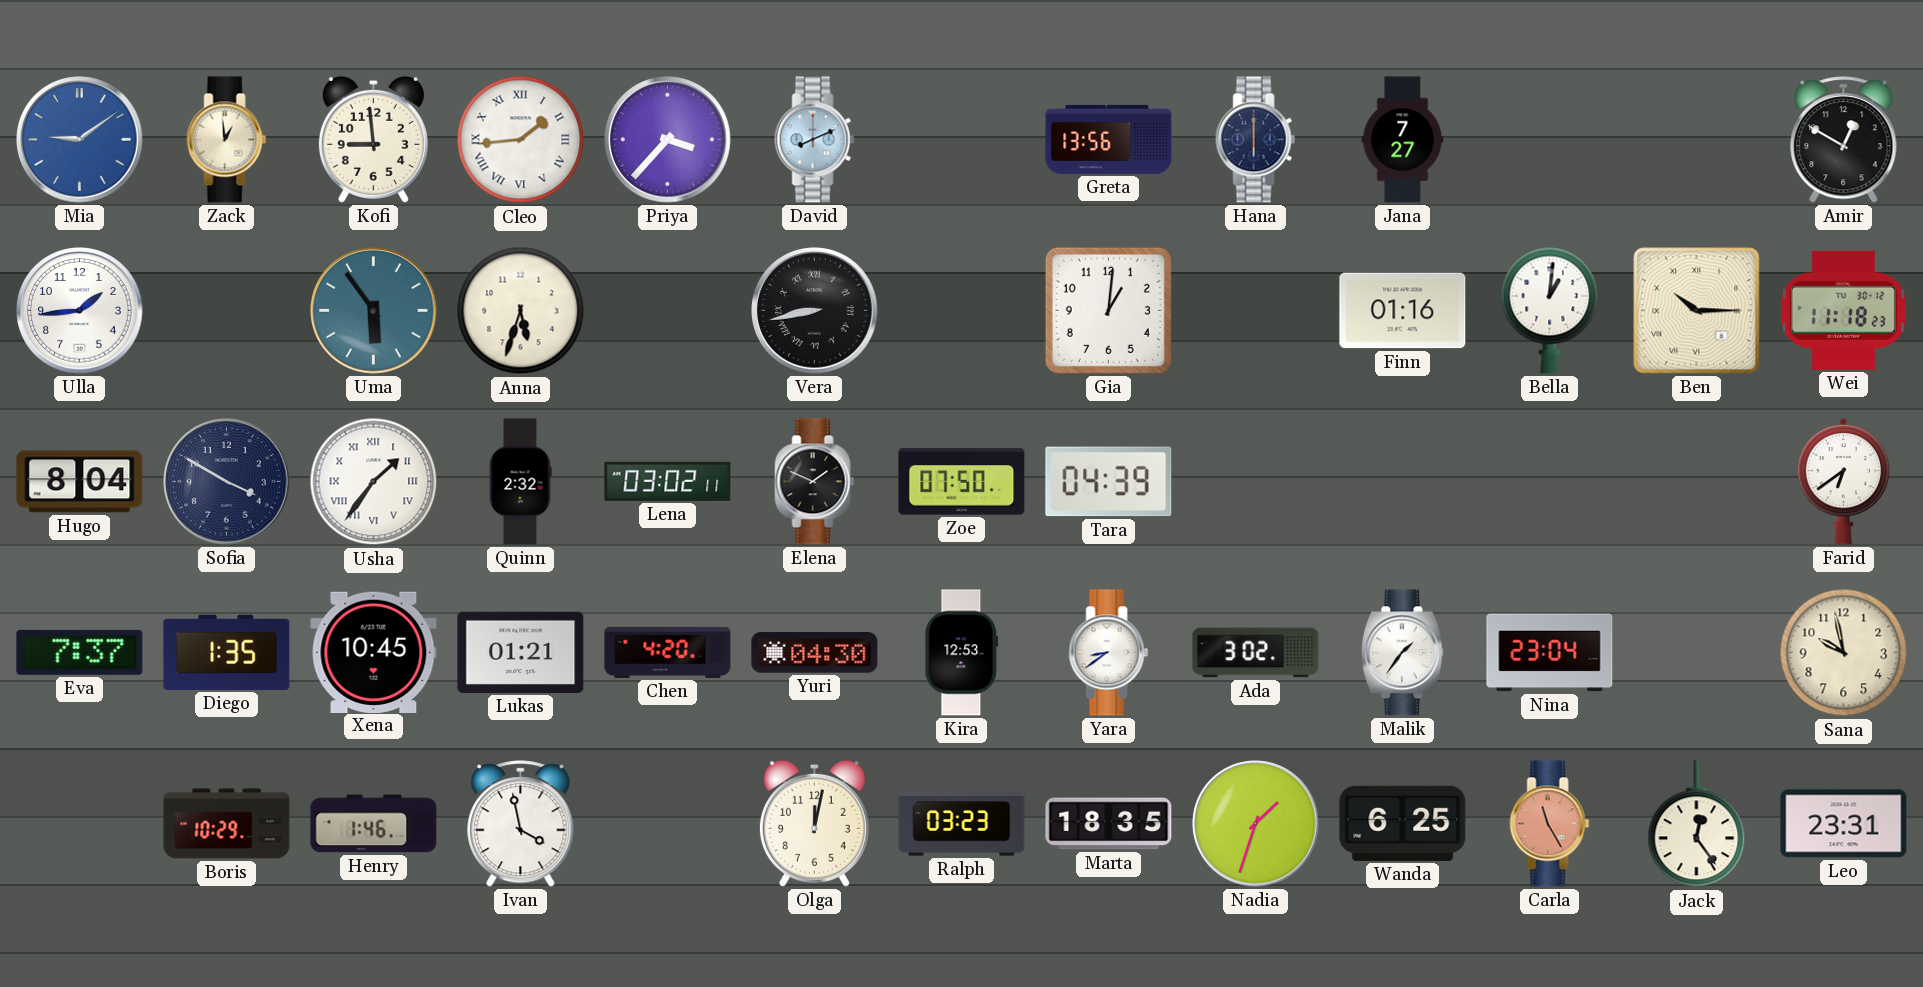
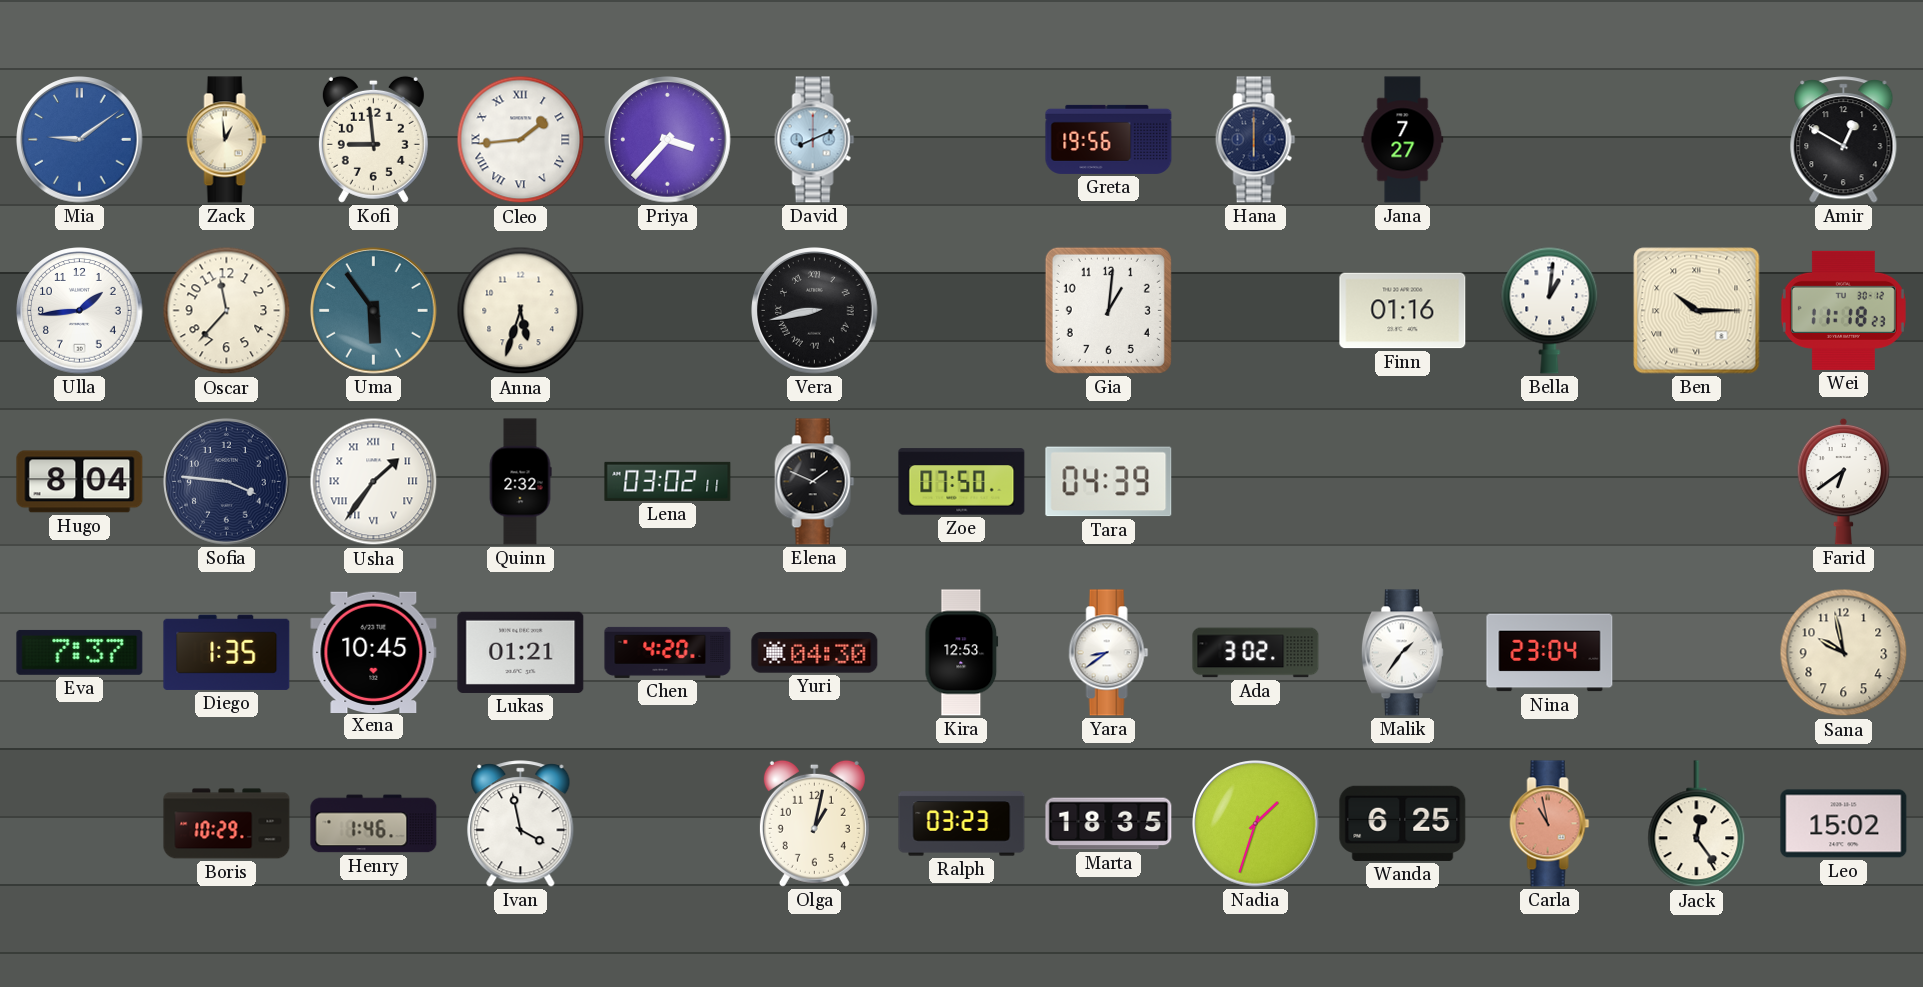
Greta: 13:56 -> 19:56
Oscar: none -> 11:37
Sofia: 3:50 -> 3:46
Olga: 12:02 -> 1:02
Carla: 11:25 -> 10:58
Leo: 23:31 -> 15:02
